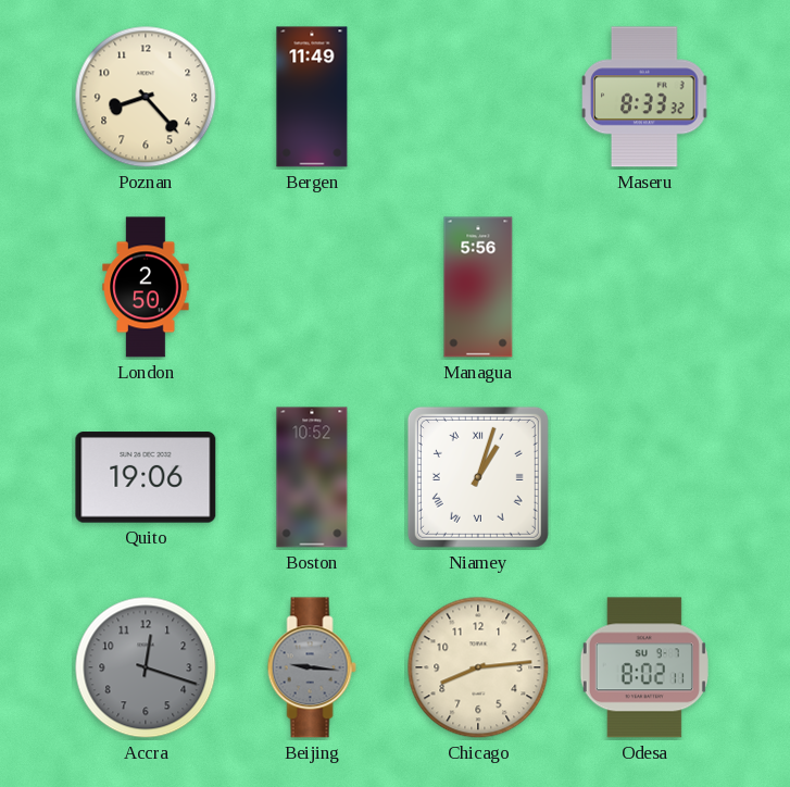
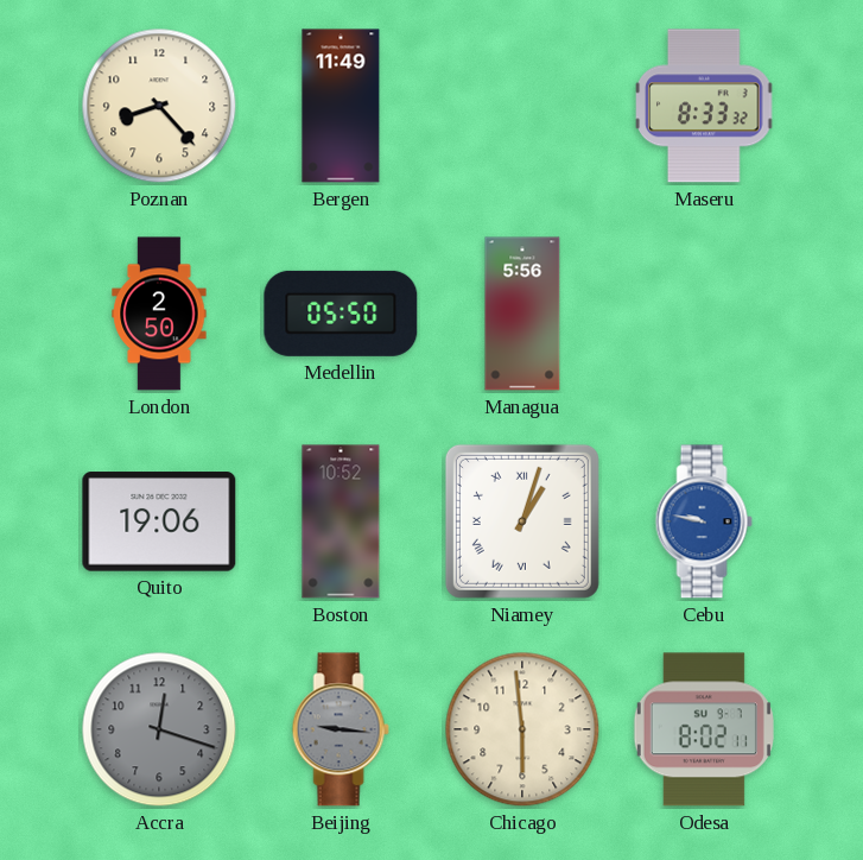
Medellin: none -> 05:50
Cebu: none -> 9:47
Chicago: 8:14 -> 5:59
